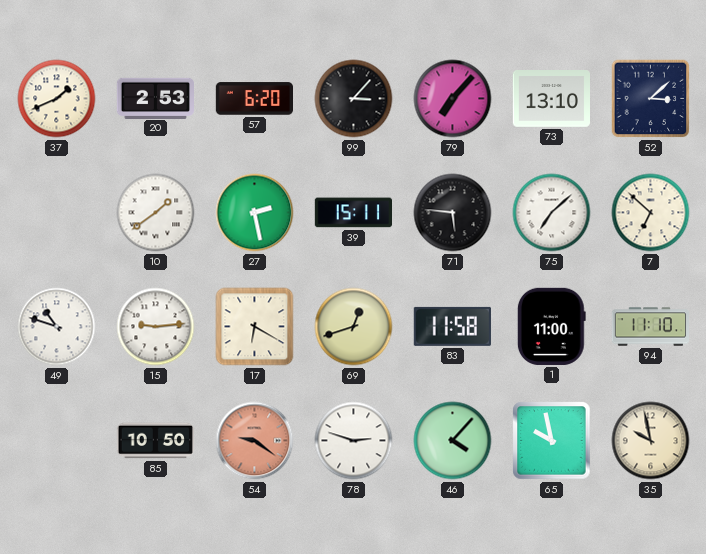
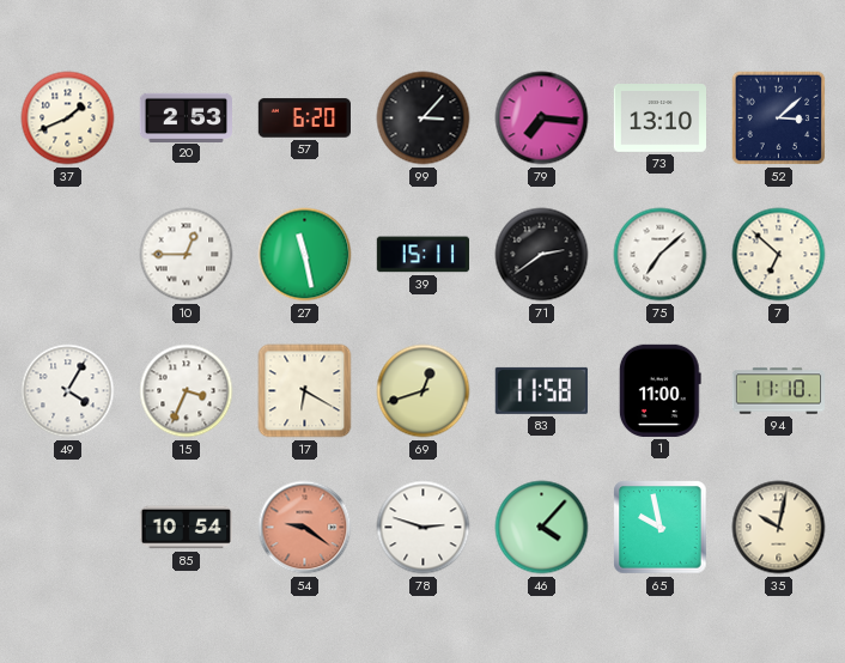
79: 7:07 -> 7:16
10: 1:39 -> 12:45
27: 2:28 -> 11:28
71: 5:46 -> 2:39
49: 10:48 -> 4:05
15: 9:14 -> 3:34
85: 10:50 -> 10:54
35: 9:58 -> 10:02
